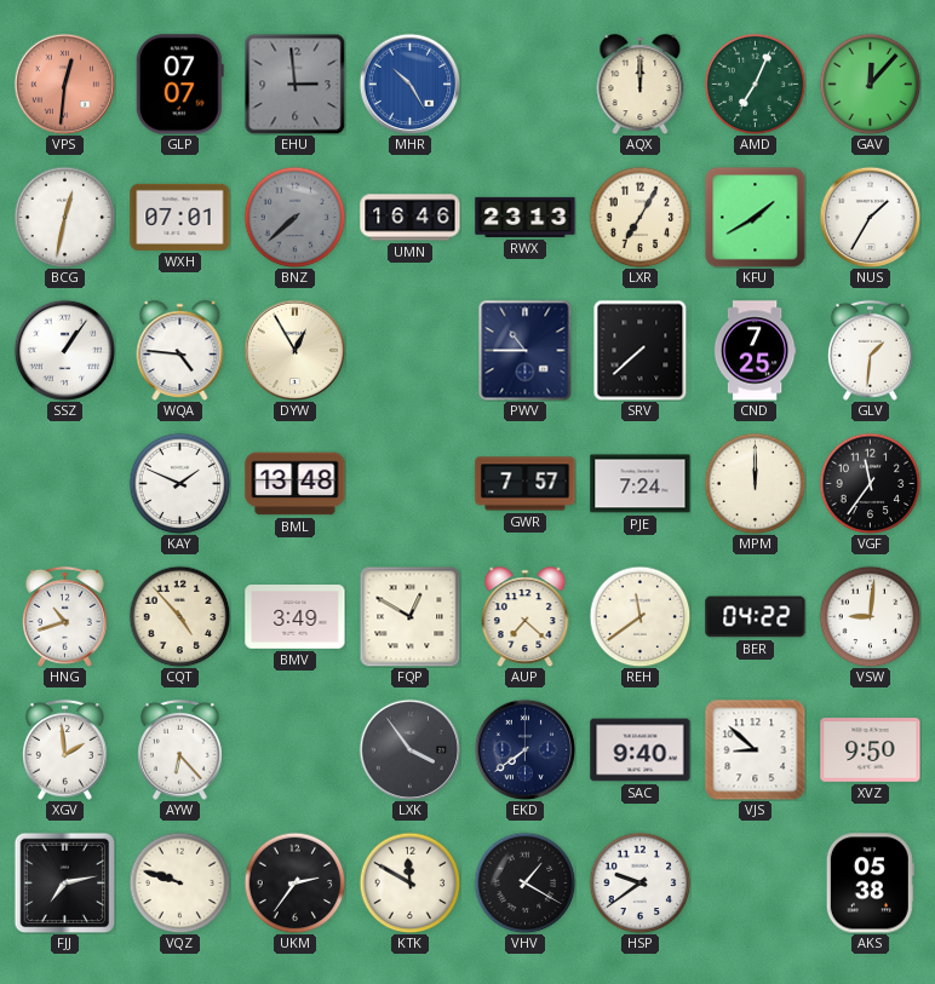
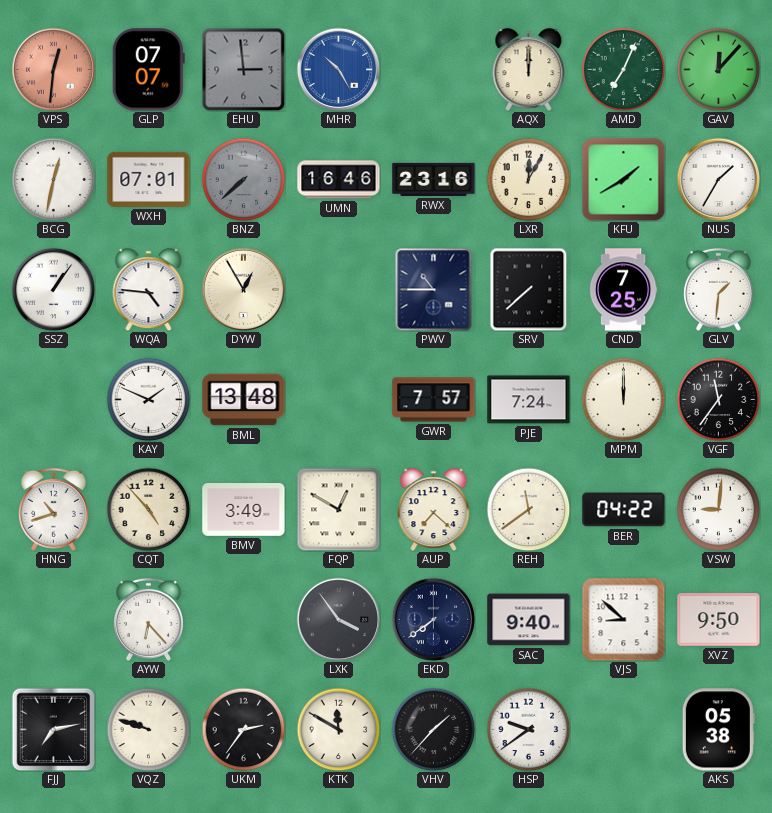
RWX: 23:13 -> 23:16
LXR: 7:05 -> 12:05
XGV: 1:59 -> none
VHV: 1:20 -> 1:37
